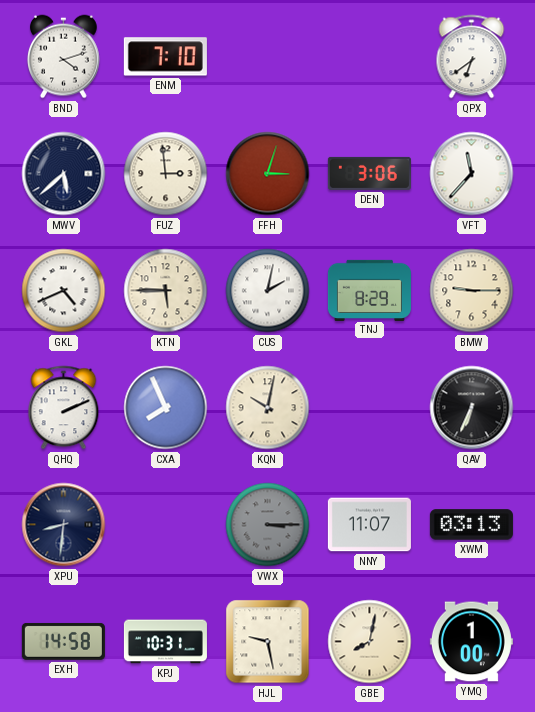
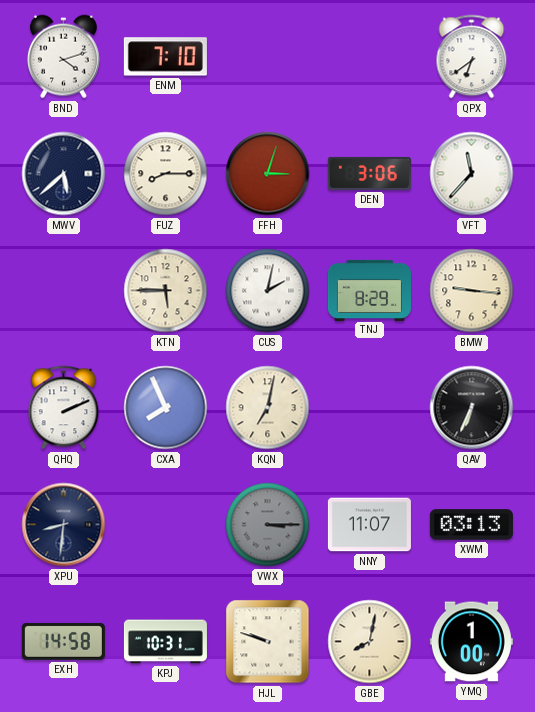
FUZ: 2:59 -> 8:15
GKL: 4:41 -> none
BMW: 9:15 -> 9:16
KQN: 10:02 -> 7:02
HJL: 9:28 -> 9:48
